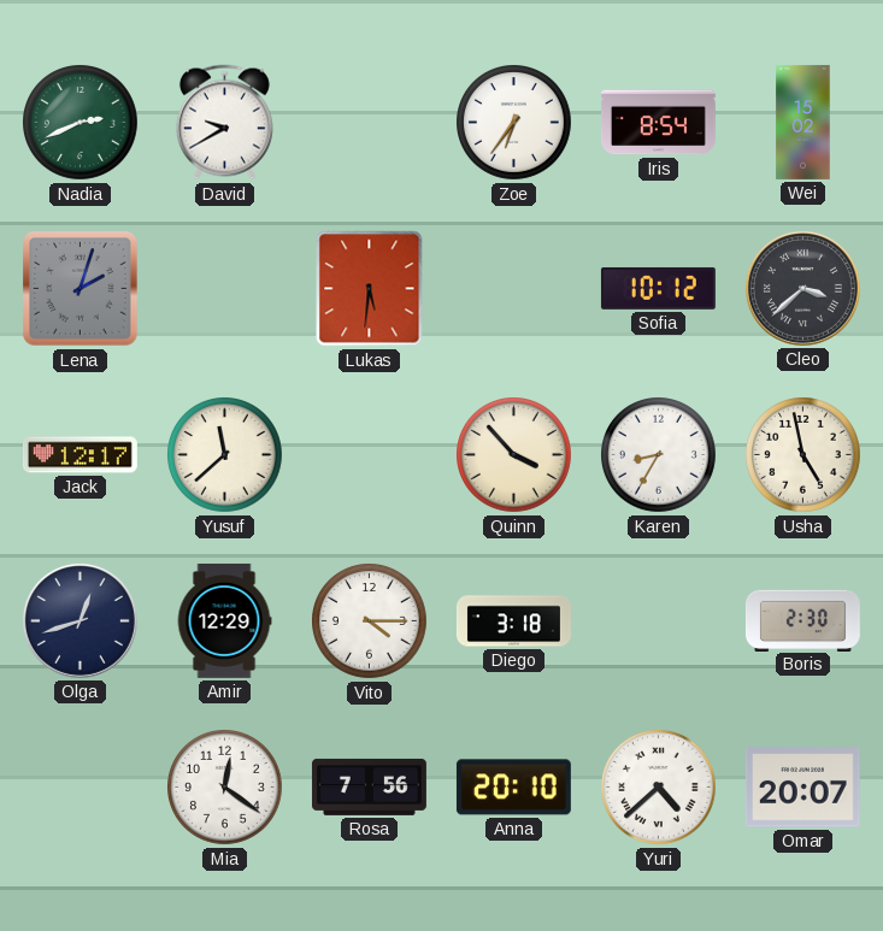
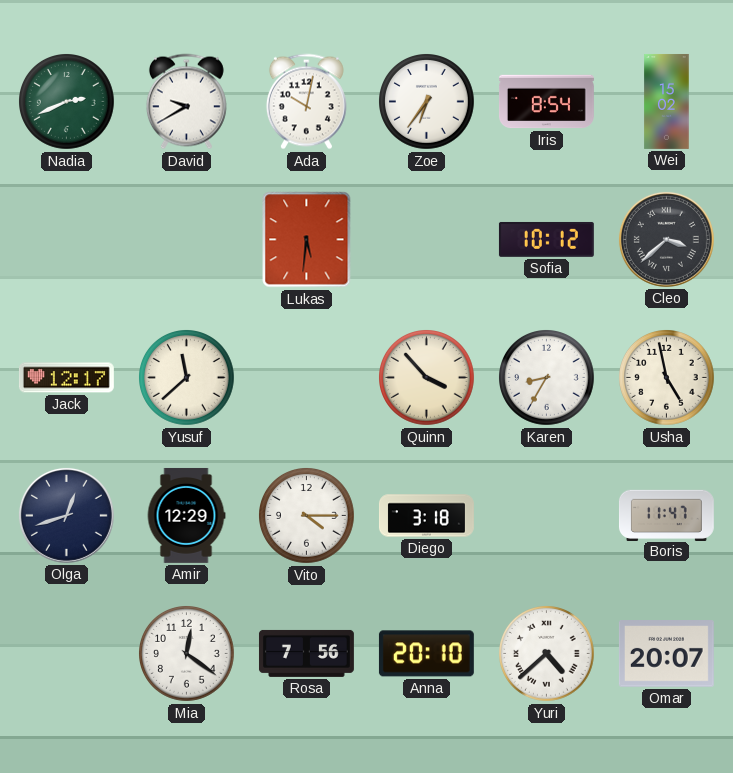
Ada: none -> 10:02
Lena: 2:03 -> none
Boris: 2:30 -> 11:47
